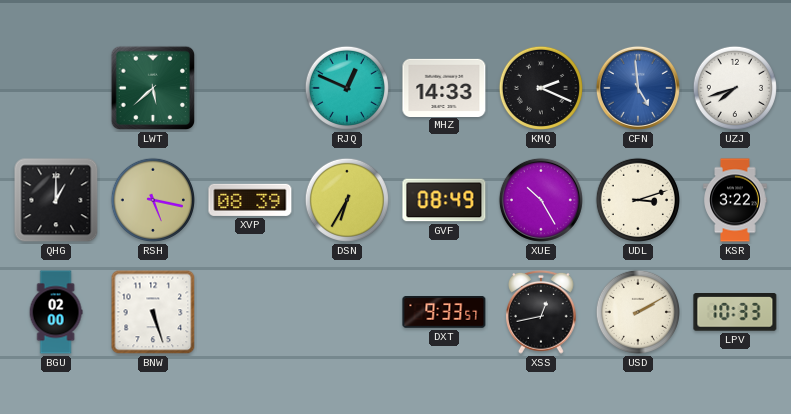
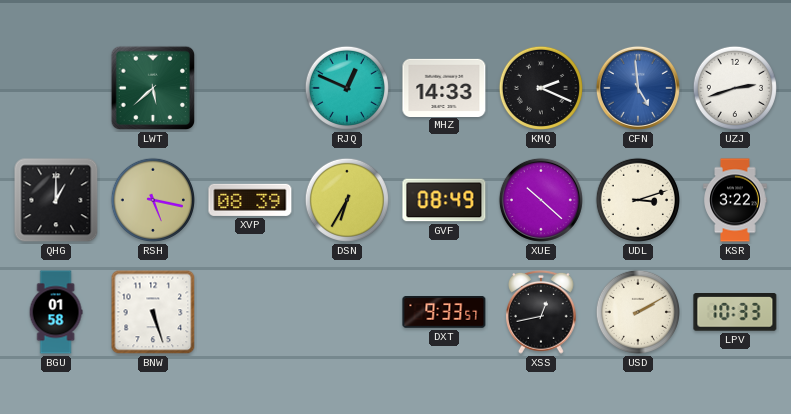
UZJ: 7:42 -> 2:42
XUE: 10:25 -> 10:22
BGU: 02:00 -> 01:58
